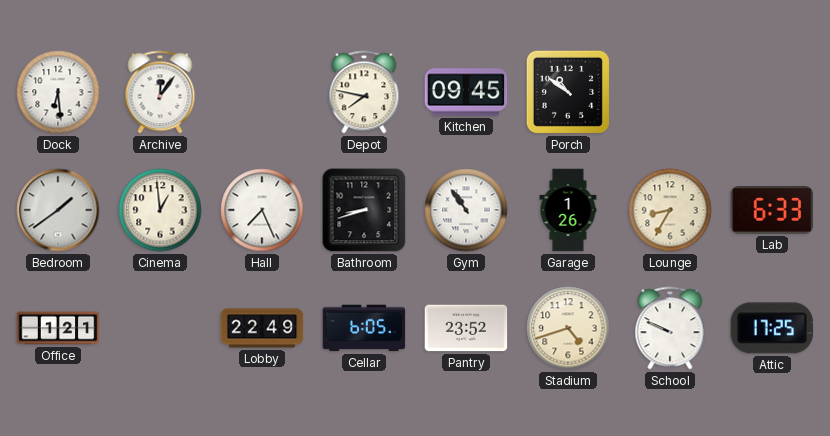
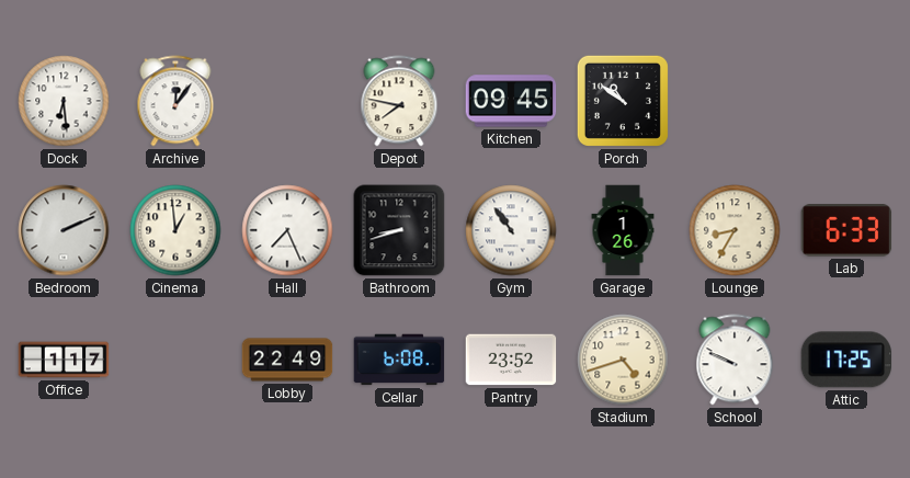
Bedroom: 1:39 -> 2:11
Office: 1:21 -> 1:17
Cellar: 6:05 -> 6:08
